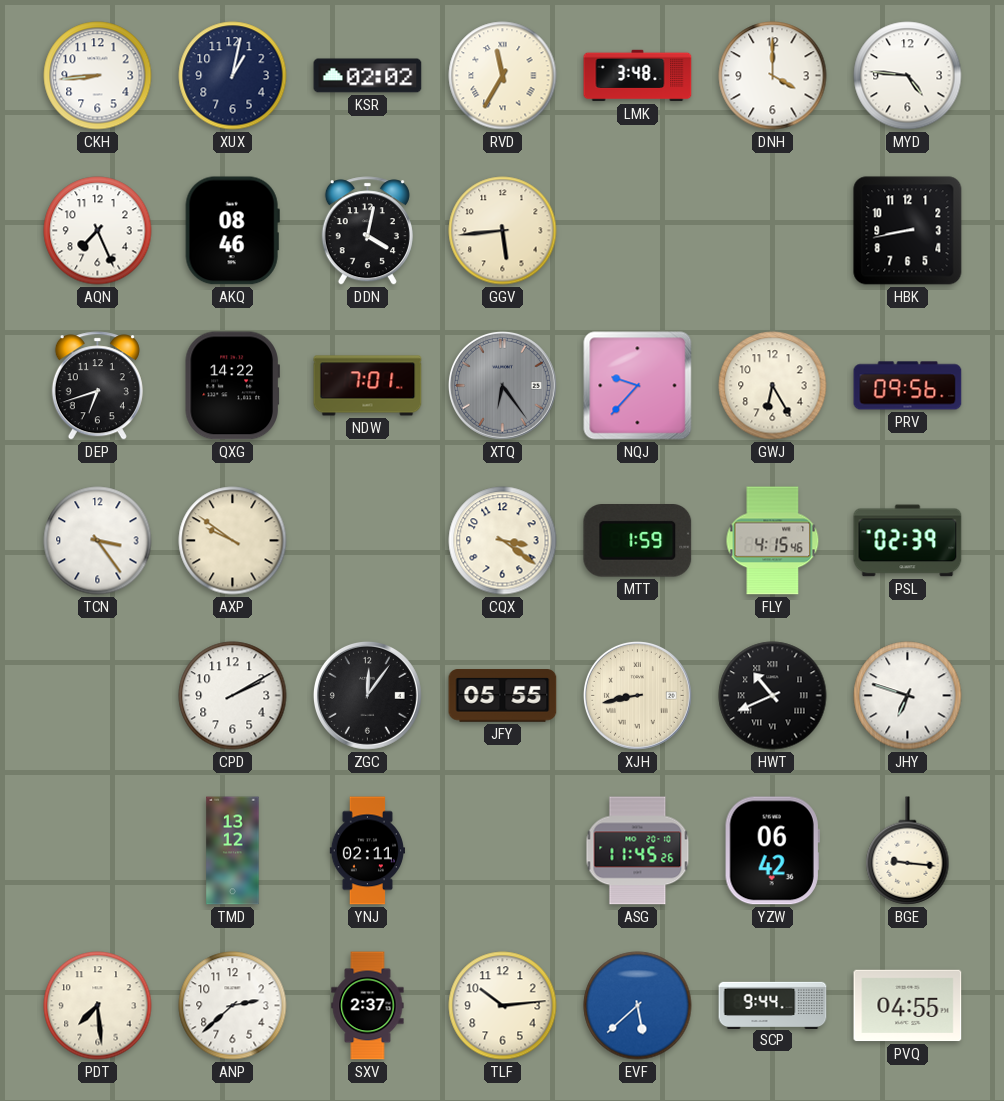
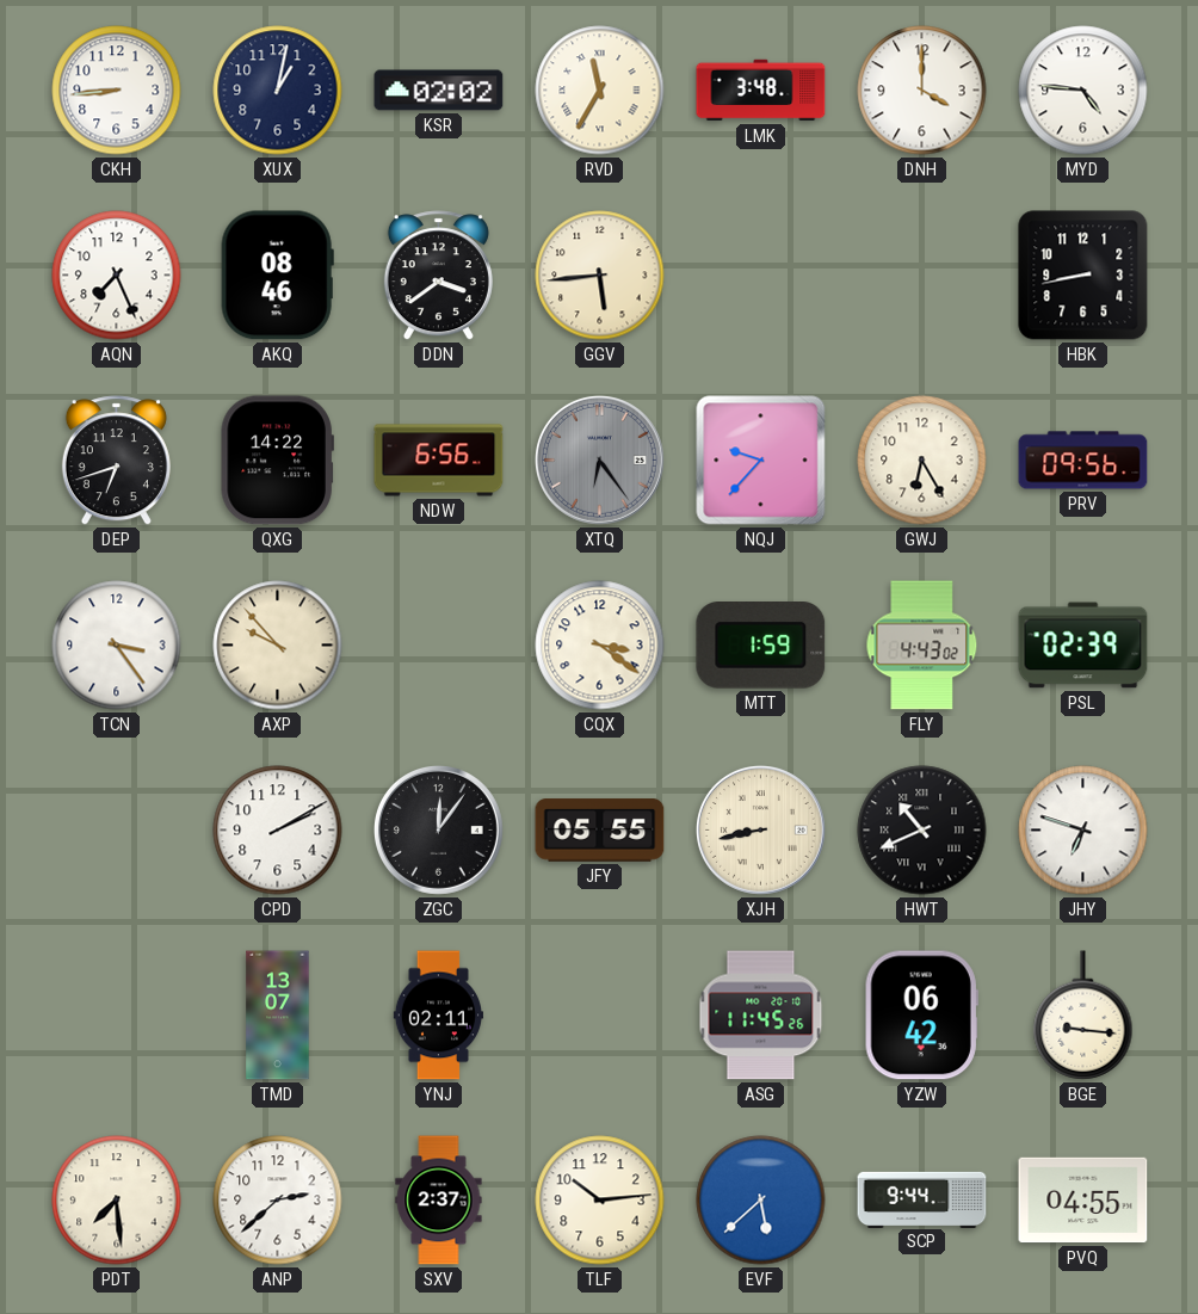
DDN: 4:02 -> 3:39
NDW: 7:01 -> 6:56
AXP: 9:51 -> 9:53
FLY: 4:15 -> 4:43
TMD: 13:12 -> 13:07
